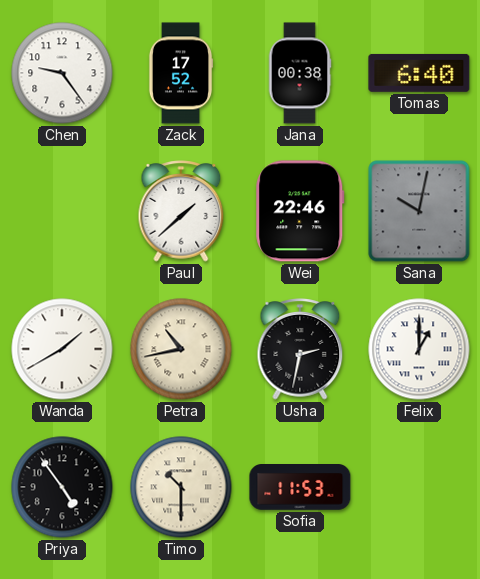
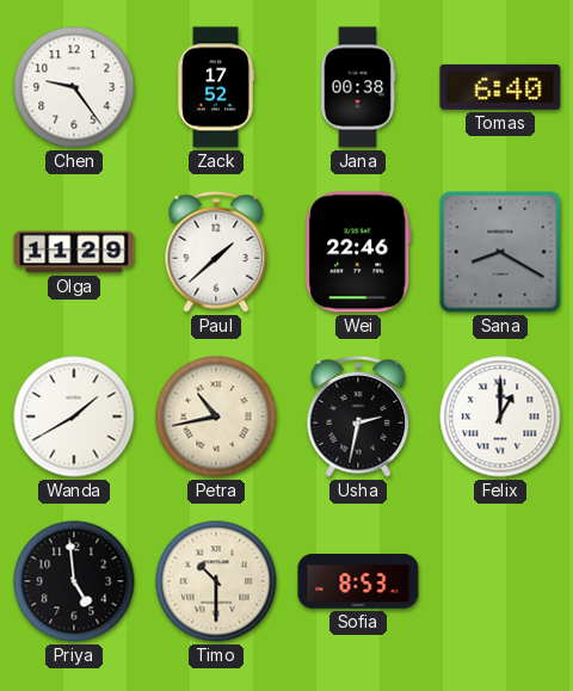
Olga: none -> 11:29
Sana: 10:02 -> 8:20
Priya: 4:54 -> 4:59
Sofia: 11:53 -> 8:53
